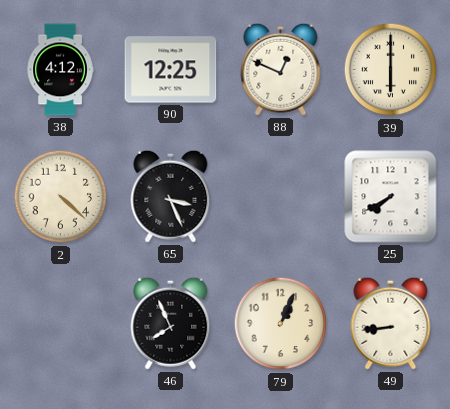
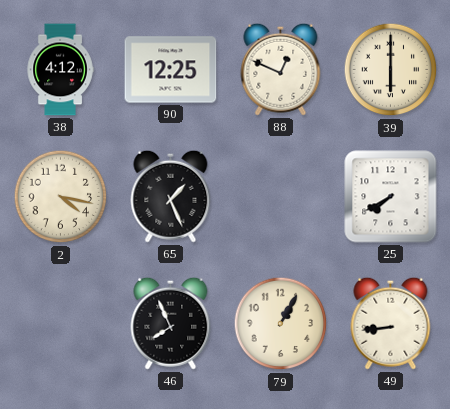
2: 4:22 -> 4:17
65: 3:26 -> 1:26
79: 1:04 -> 1:05
